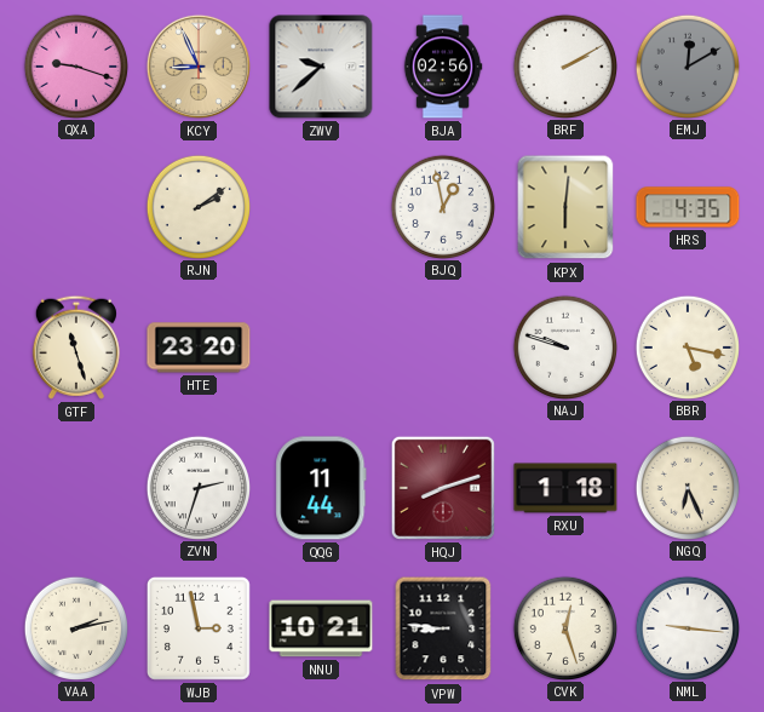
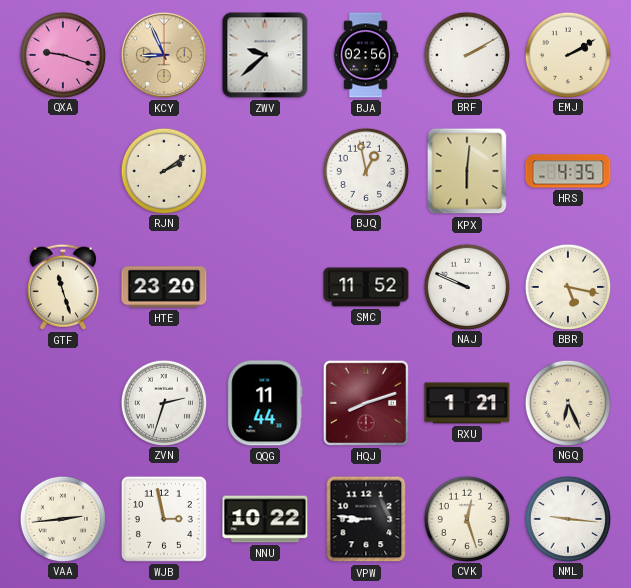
EMJ: 12:10 -> 2:10
EMJ dial: grey -> cream
SMC: none -> 11:52
NAJ: 9:48 -> 9:49
RXU: 1:18 -> 1:21
VAA: 2:13 -> 2:44
NNU: 10:21 -> 10:22
